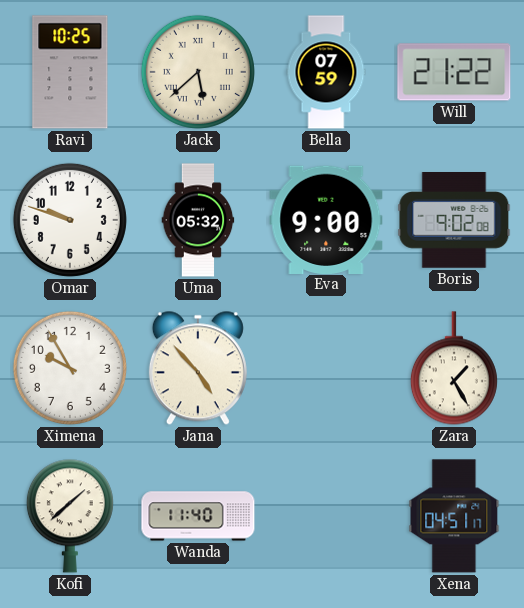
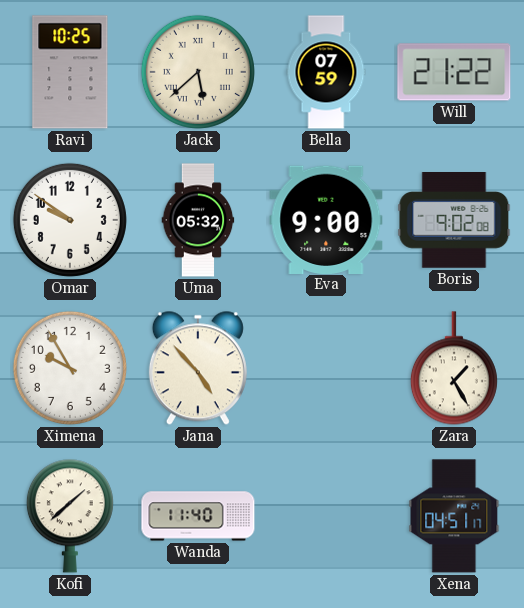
Omar: 9:48 -> 9:51
